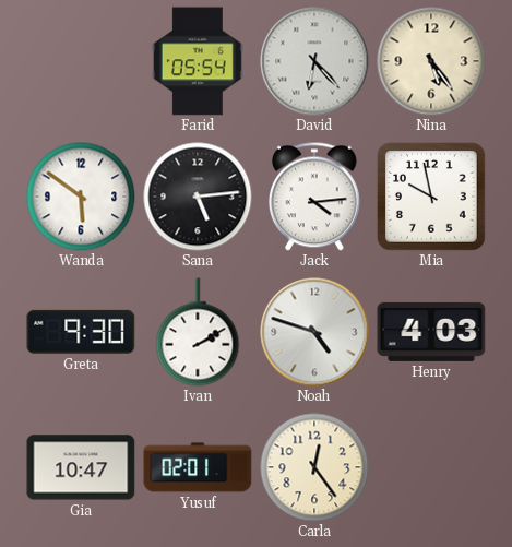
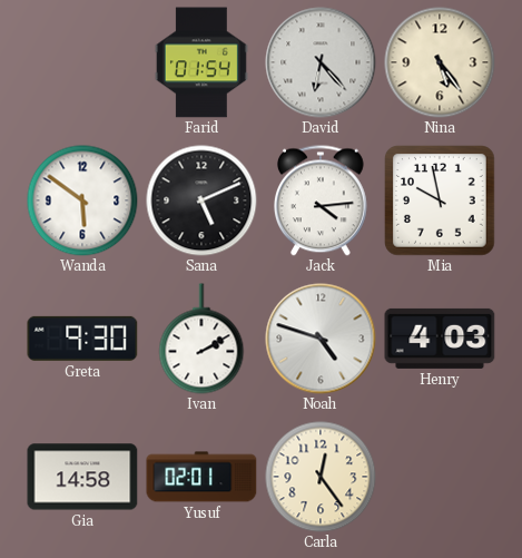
Farid: 05:54 -> 01:54
Sana: 5:14 -> 5:11
Gia: 10:47 -> 14:58
